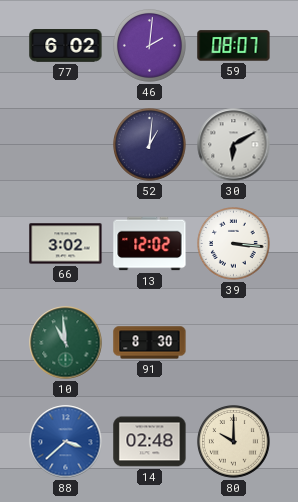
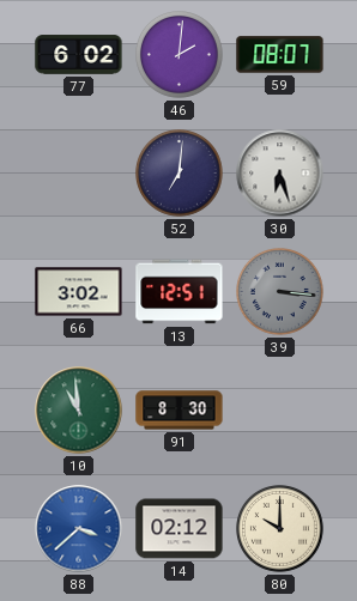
52: 1:01 -> 7:01
30: 6:10 -> 6:27
13: 12:02 -> 12:51
39 dial: white -> grey
14: 02:48 -> 02:12
